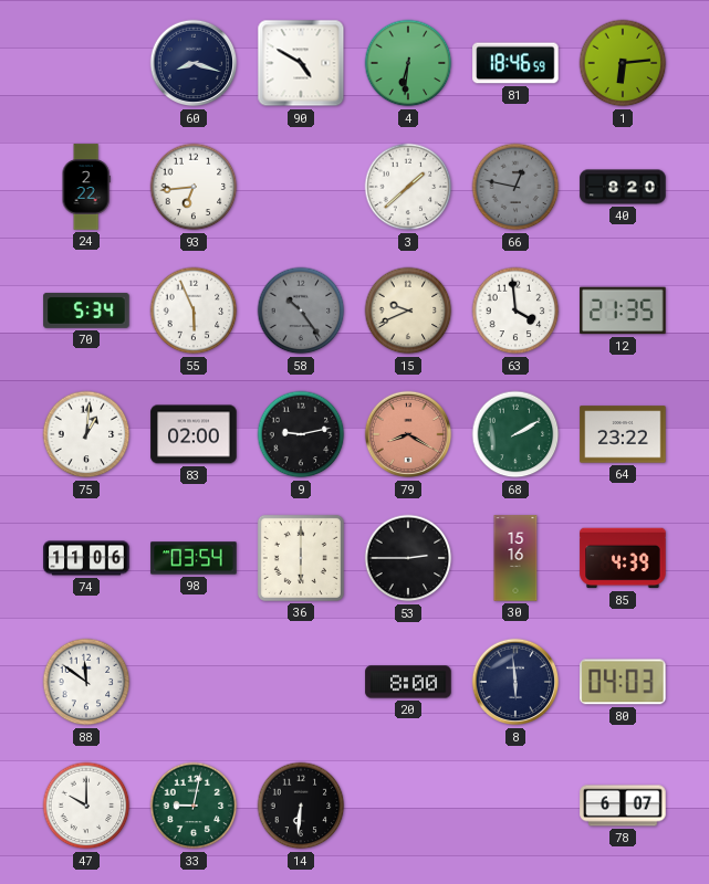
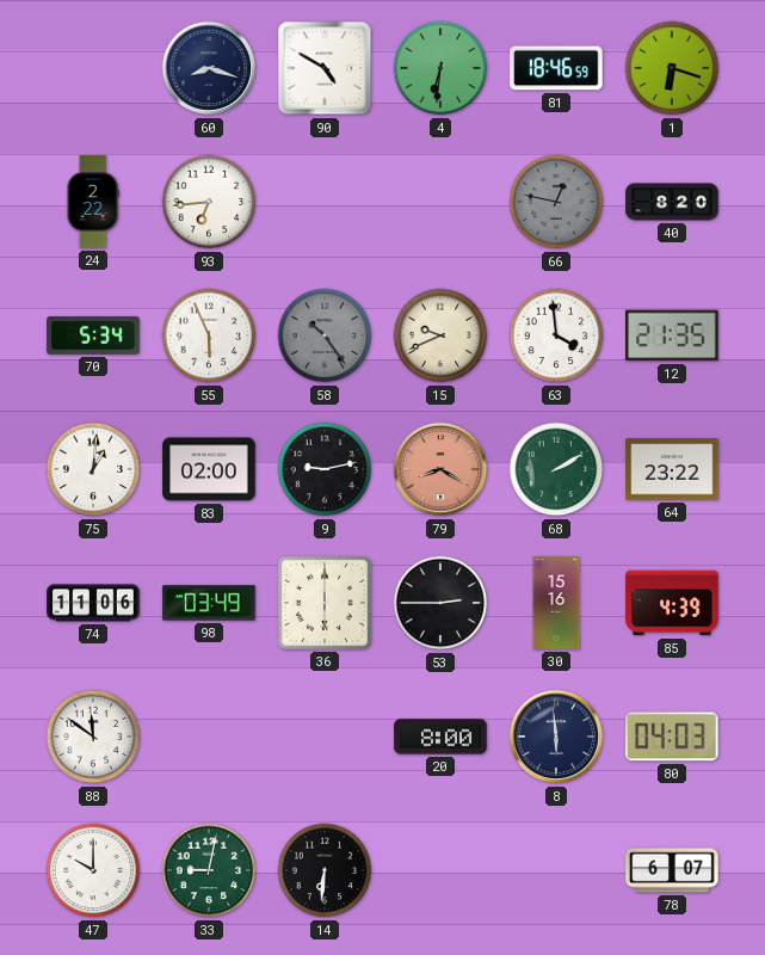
1: 6:14 -> 6:18
3: 1:38 -> none
98: 03:54 -> 03:49
